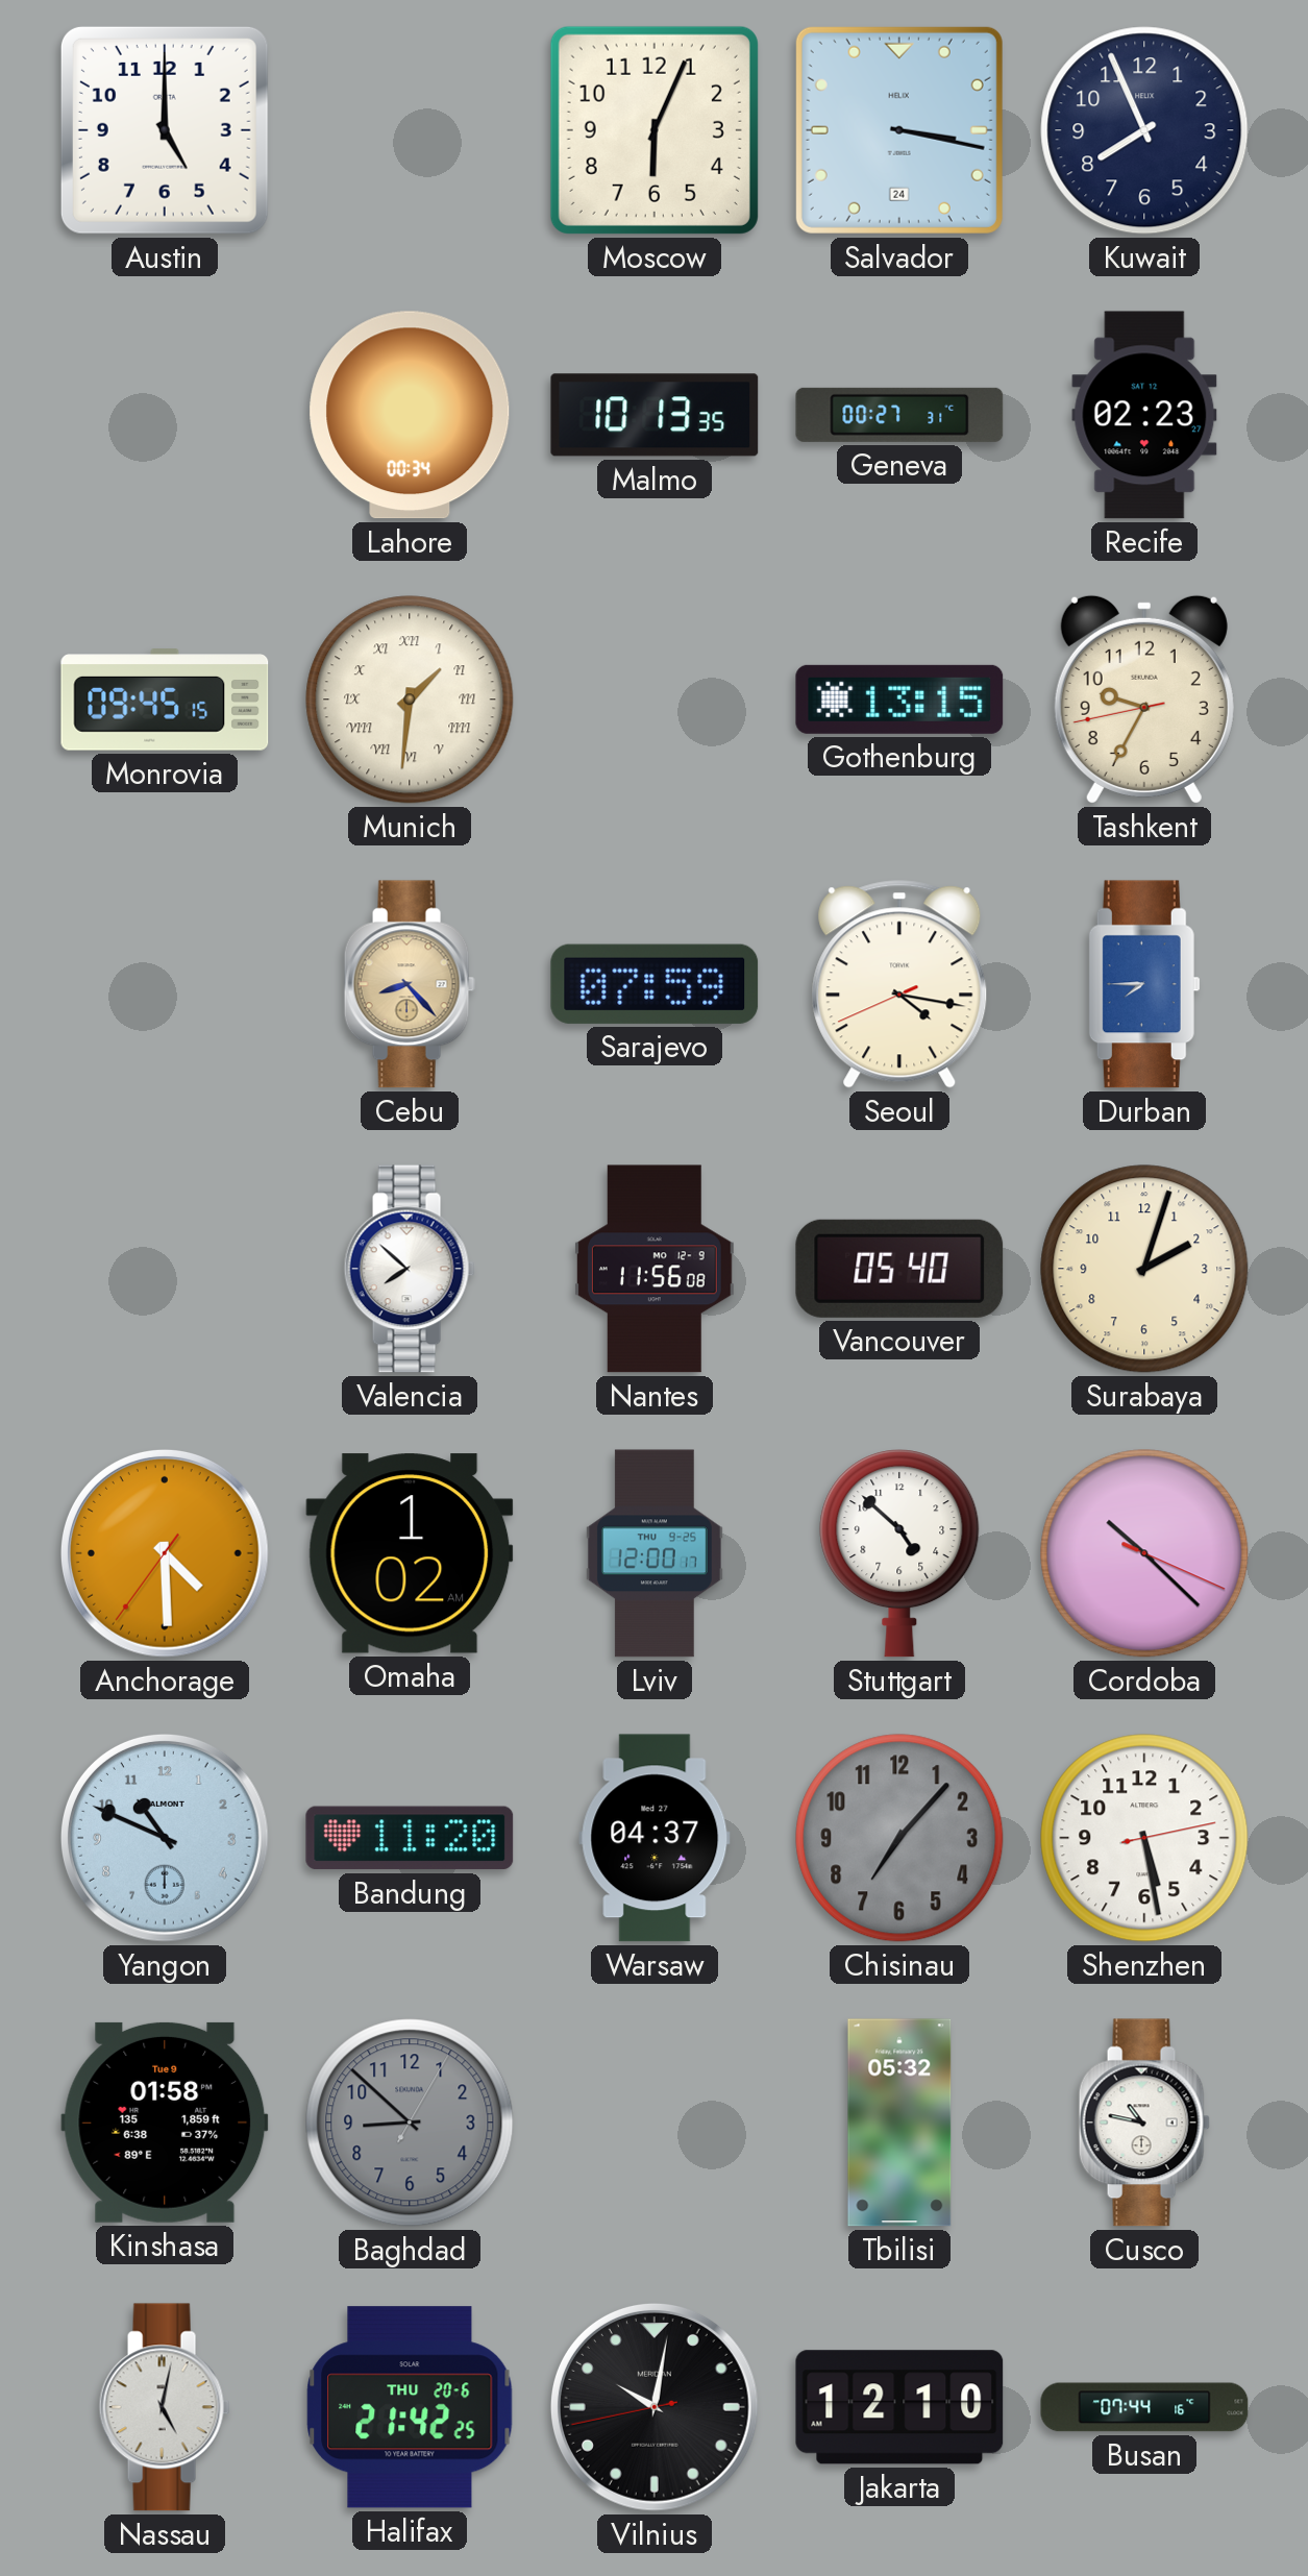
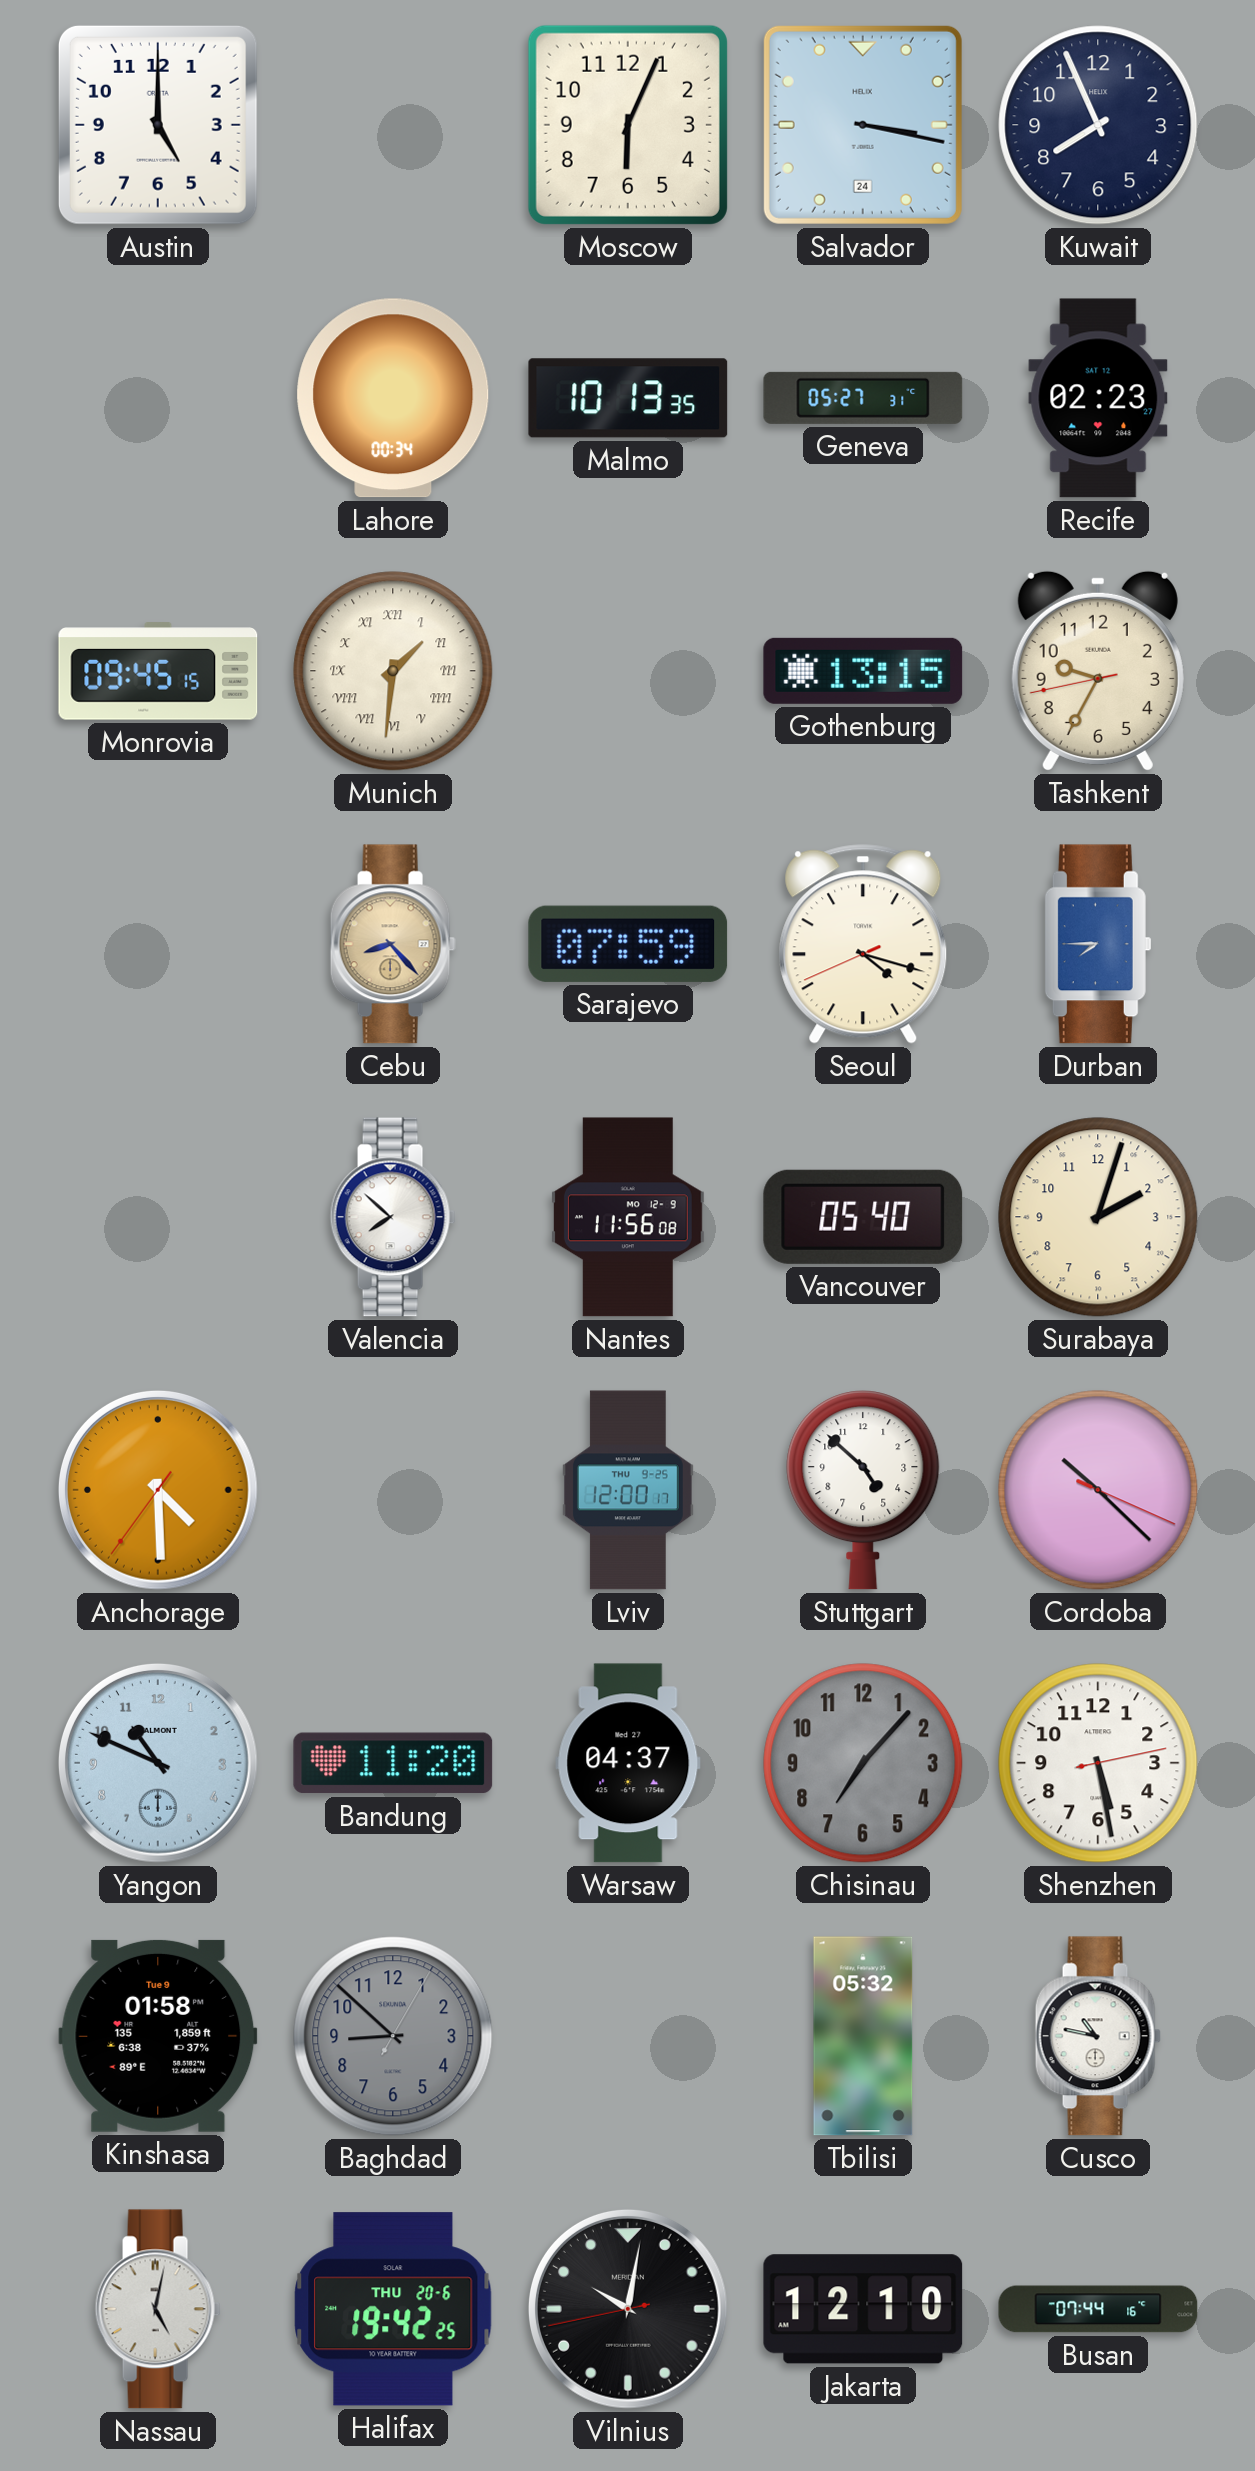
Geneva: 00:27 -> 05:27
Seoul: 4:16 -> 4:17
Omaha: 1:02 -> none
Halifax: 21:42 -> 19:42
